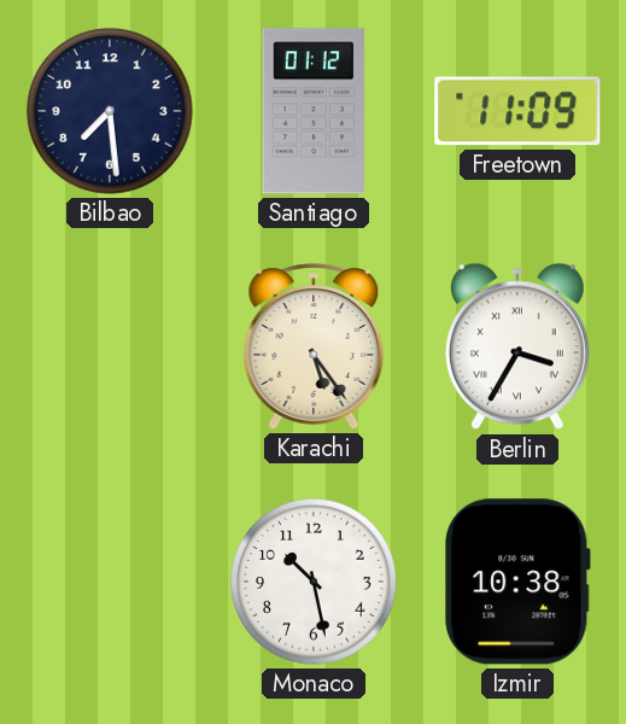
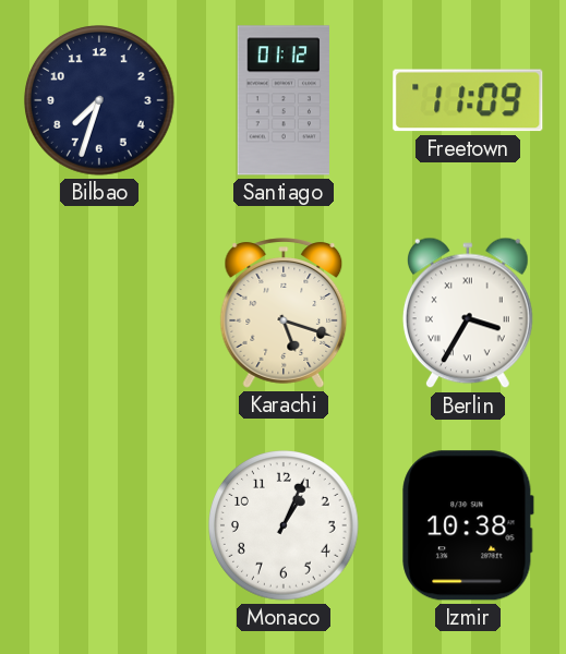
Bilbao: 7:29 -> 7:33
Karachi: 5:24 -> 5:18
Monaco: 10:28 -> 1:04
